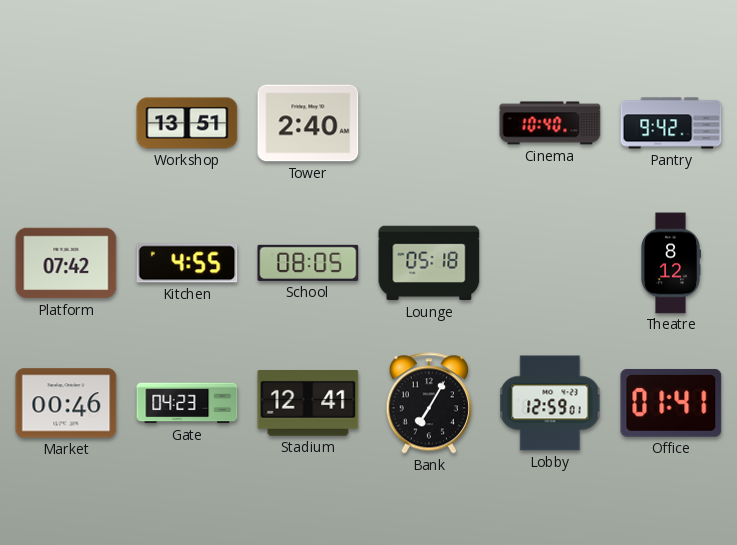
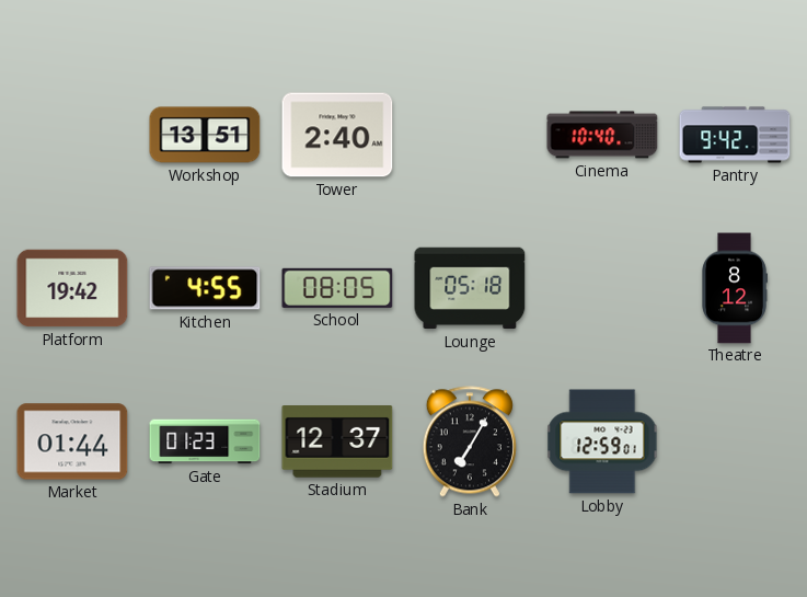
Platform: 07:42 -> 19:42
Market: 00:46 -> 01:44
Gate: 04:23 -> 01:23
Stadium: 12:41 -> 12:37
Office: 01:41 -> none
